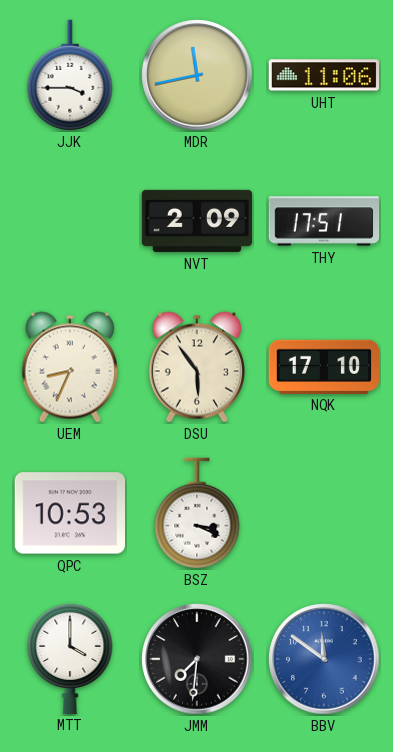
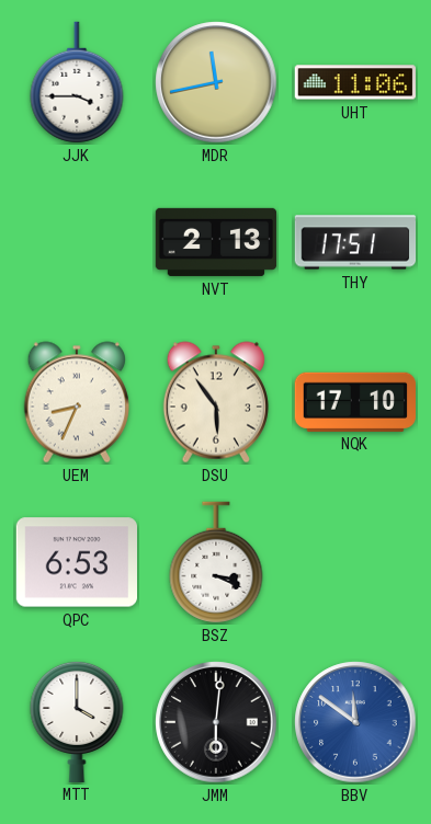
NVT: 2:09 -> 2:13
QPC: 10:53 -> 6:53
JMM: 7:31 -> 6:01
